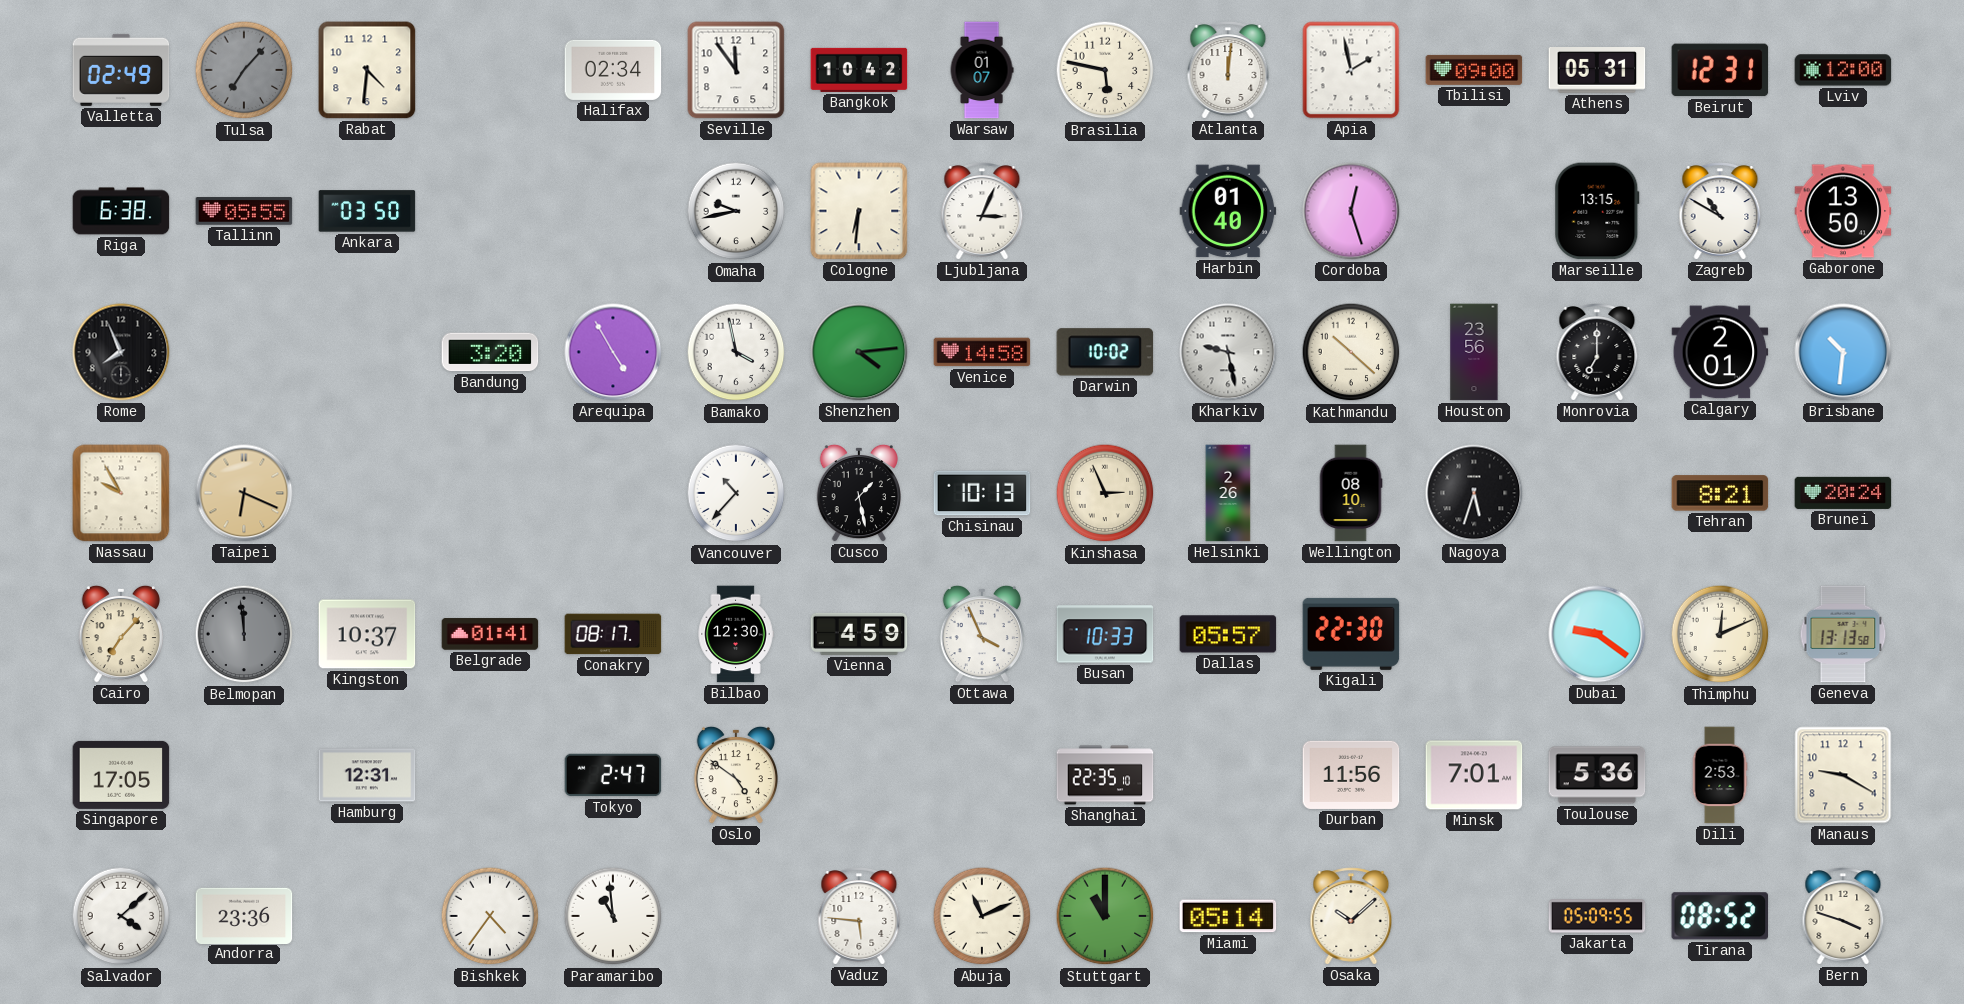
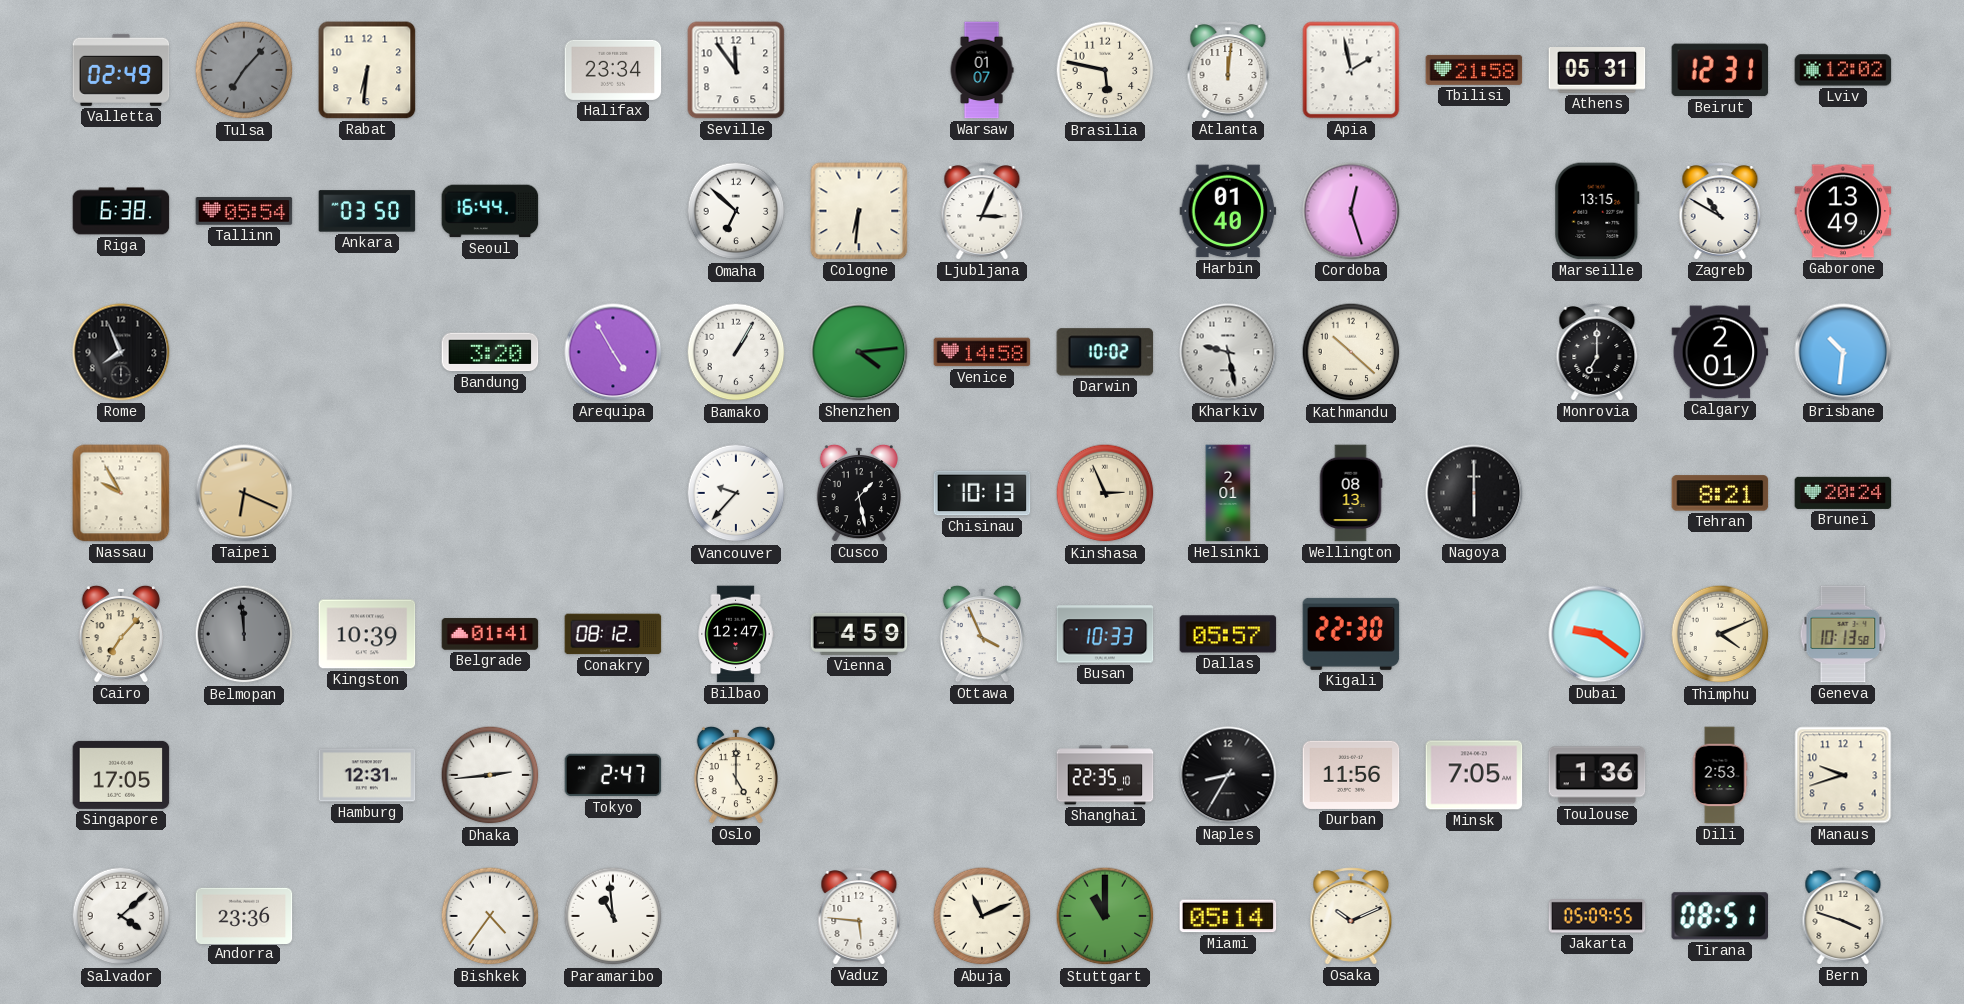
Rabat: 4:31 -> 6:31
Halifax: 02:34 -> 23:34
Bangkok: 10:42 -> none
Tbilisi: 09:00 -> 21:58
Lviv: 12:00 -> 12:02
Tallinn: 05:55 -> 05:54
Seoul: none -> 16:44
Omaha: 9:43 -> 6:52
Gaborone: 13:50 -> 13:49
Bamako: 3:58 -> 1:05
Houston: 23:56 -> none
Vancouver: 10:37 -> 9:37
Helsinki: 2:26 -> 2:01
Wellington: 08:10 -> 08:13
Nagoya: 5:33 -> 6:00
Kingston: 10:37 -> 10:39
Conakry: 08:17 -> 08:12
Bilbao: 12:30 -> 12:47
Thimphu: 12:11 -> 4:11
Geneva: 13:13 -> 10:13
Dhaka: none -> 2:44
Oslo: 4:51 -> 5:00
Naples: none -> 8:35
Minsk: 7:01 -> 7:05
Toulouse: 5:36 -> 1:36
Manaus: 9:20 -> 9:42
Osaka: 10:08 -> 10:11
Tirana: 08:52 -> 08:51
